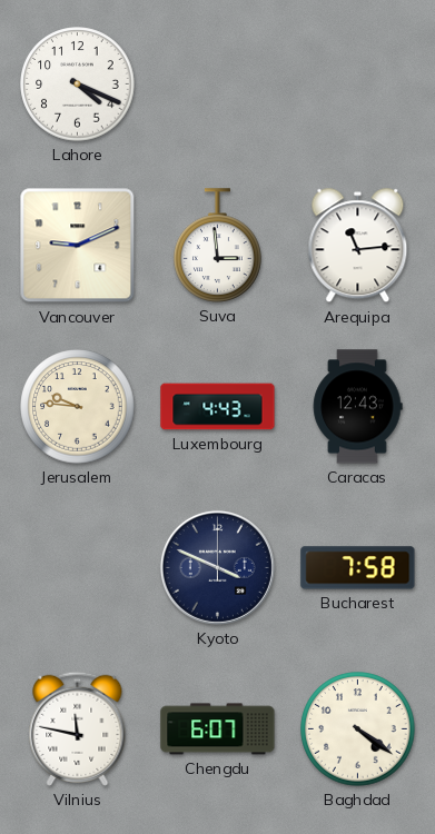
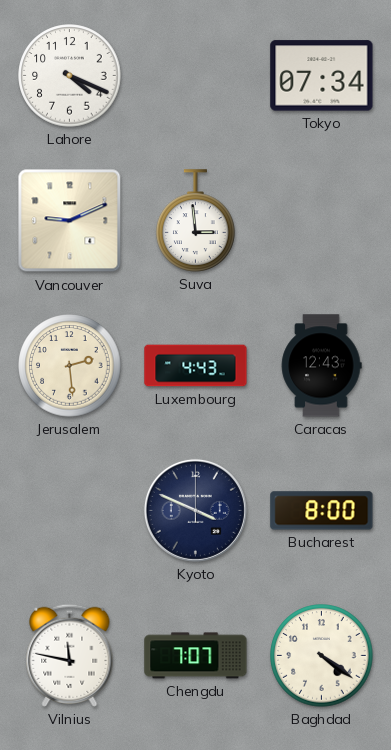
Tokyo: none -> 07:34
Arequipa: 11:14 -> none
Jerusalem: 9:46 -> 2:29
Bucharest: 7:58 -> 8:00
Chengdu: 6:07 -> 7:07
